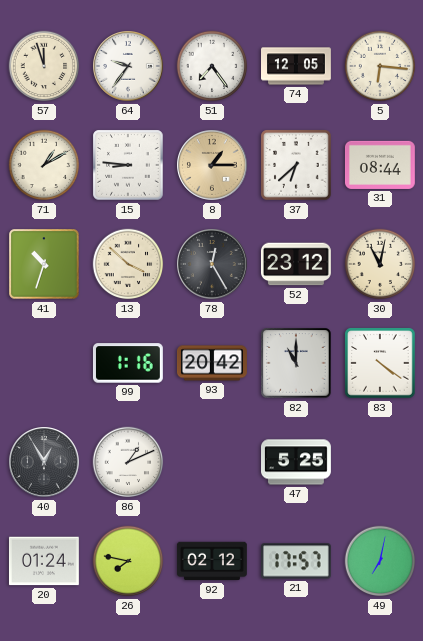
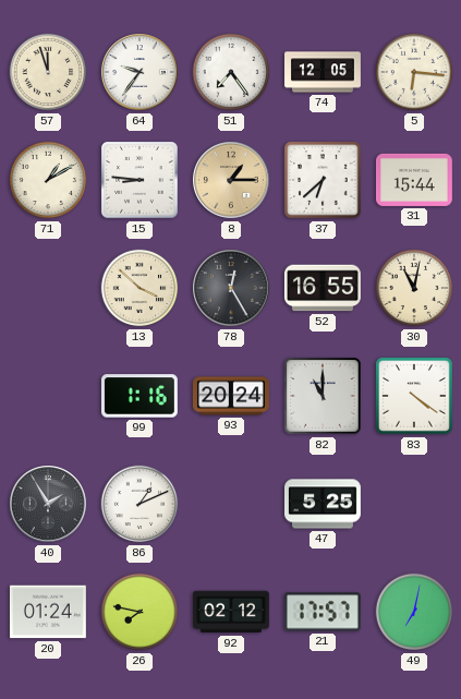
31: 08:44 -> 15:44
41: 10:33 -> none
52: 23:12 -> 16:55
93: 20:42 -> 20:24
40: 12:55 -> 1:55
